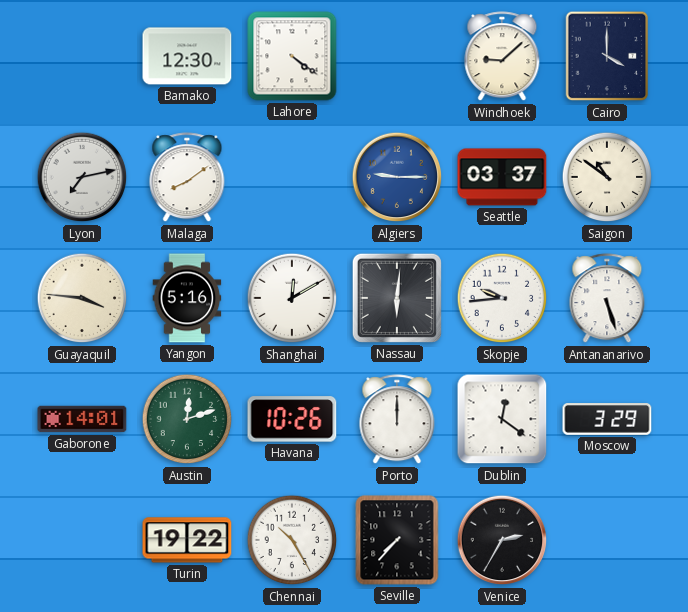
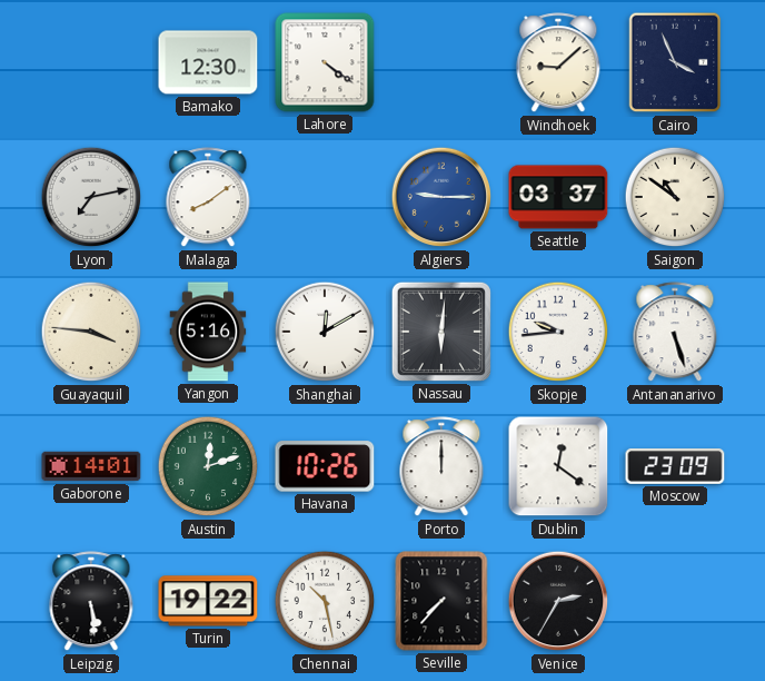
Cairo: 4:00 -> 3:56
Moscow: 3:29 -> 23:09
Leipzig: none -> 5:29
Chennai: 10:25 -> 10:28
